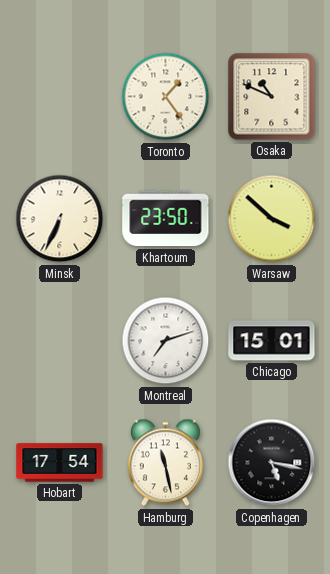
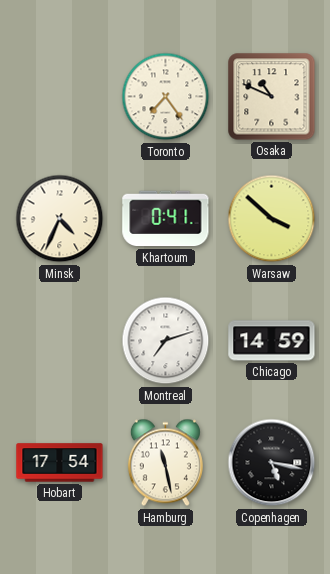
Toronto: 1:24 -> 7:24
Minsk: 6:34 -> 4:34
Khartoum: 23:50 -> 0:41
Chicago: 15:01 -> 14:59
